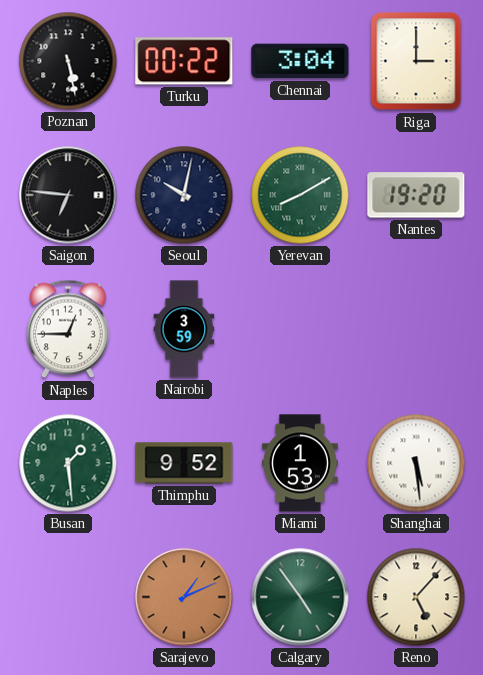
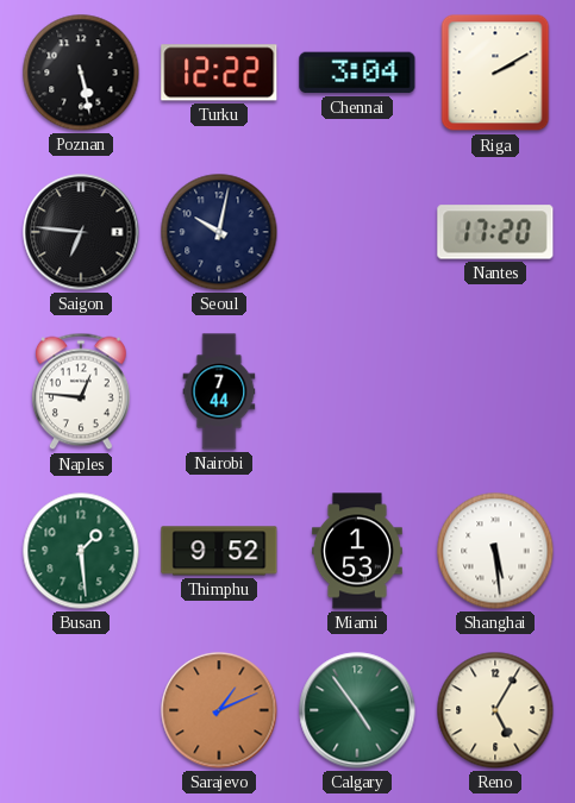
Turku: 00:22 -> 12:22
Riga: 3:00 -> 2:10
Yerevan: 8:10 -> none
Nantes: 19:20 -> 17:20
Naples: 12:45 -> 12:46
Nairobi: 3:59 -> 7:44
Reno: 5:07 -> 5:05
